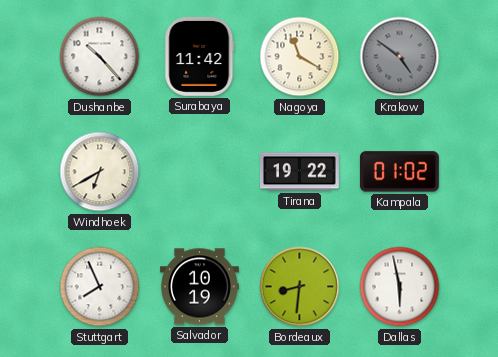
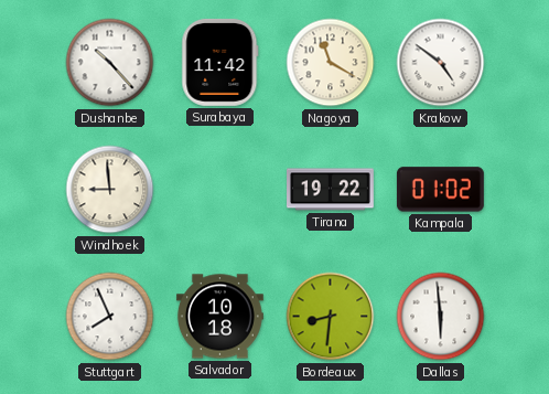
Krakow dial: grey -> white
Windhoek: 6:40 -> 8:59
Salvador: 10:19 -> 10:18
Dallas: 5:58 -> 5:59
